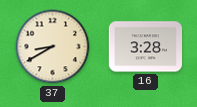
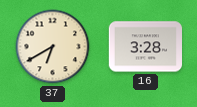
37: 8:40 -> 6:40
